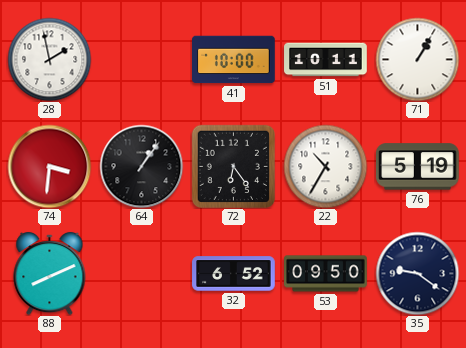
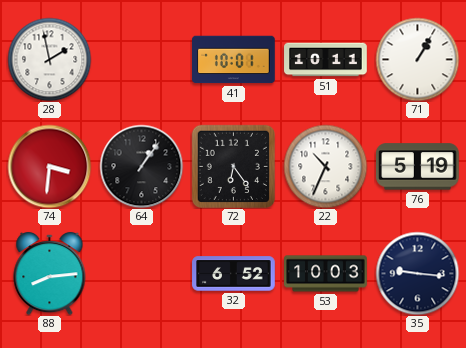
41: 10:00 -> 10:01
22: 10:35 -> 10:34
88: 8:11 -> 8:14
53: 09:50 -> 10:03
35: 9:21 -> 9:16
